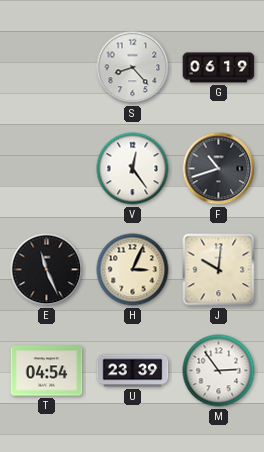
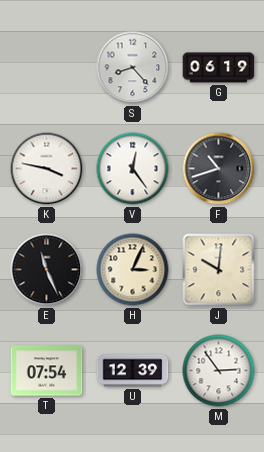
K: none -> 3:47
T: 04:54 -> 07:54
U: 23:39 -> 12:39
